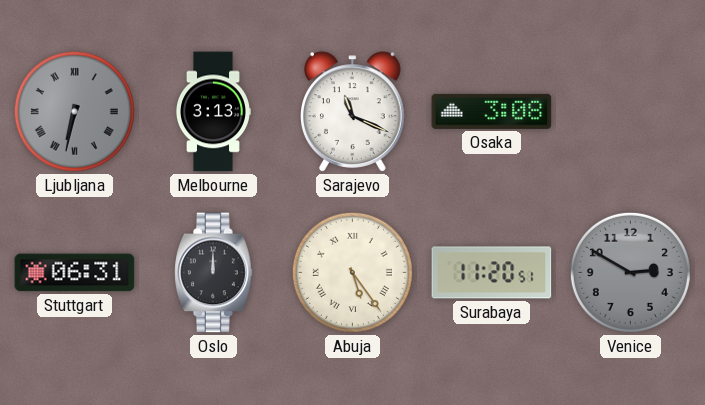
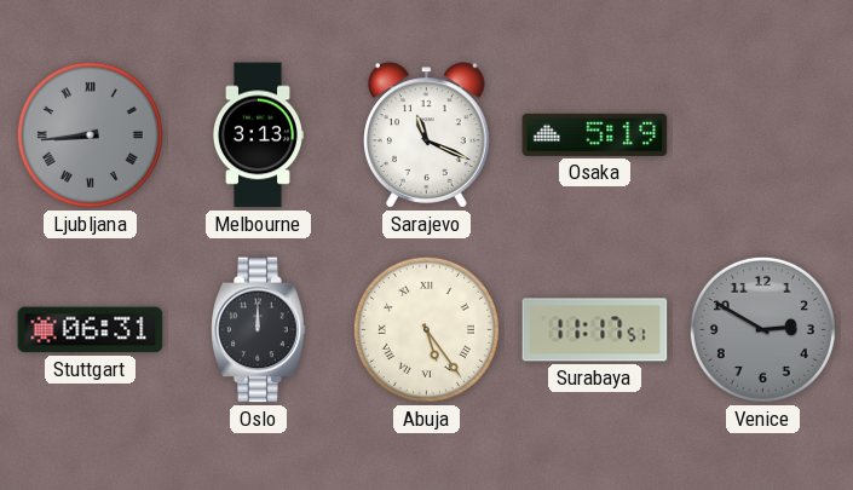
Ljubljana: 6:32 -> 8:44
Osaka: 3:08 -> 5:19
Surabaya: 11:20 -> 11:17
